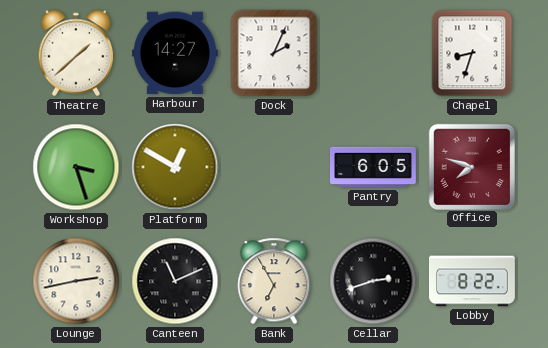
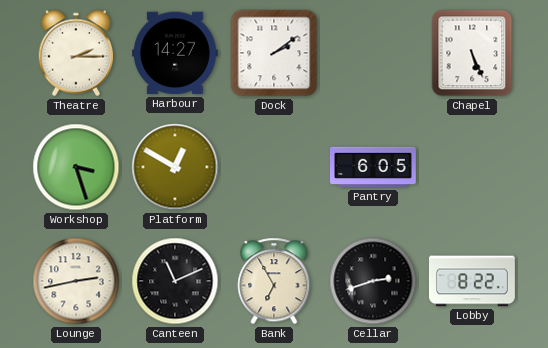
Theatre: 1:38 -> 2:15
Dock: 2:04 -> 2:09
Chapel: 8:33 -> 5:26
Office: 7:48 -> none
